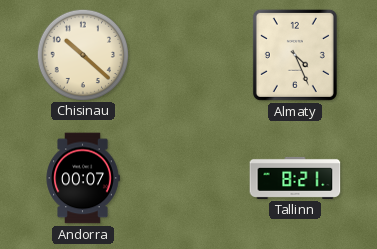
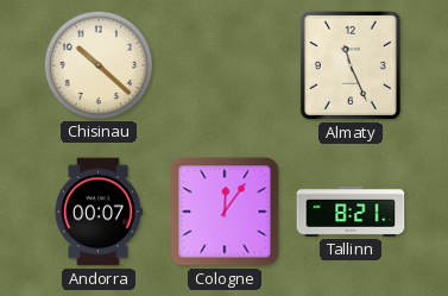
Almaty: 4:26 -> 11:26
Cologne: none -> 12:06
